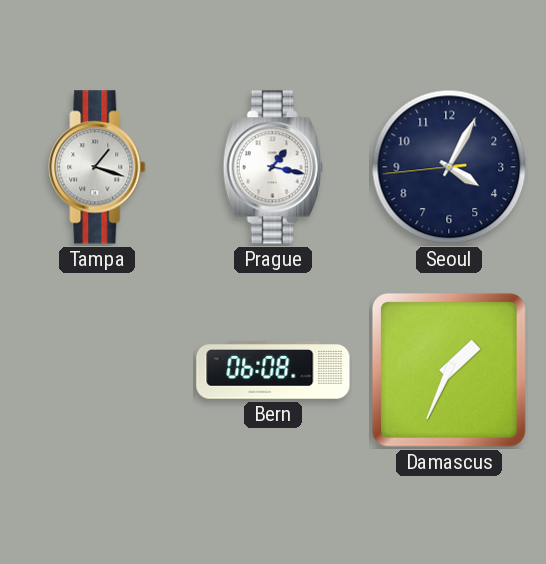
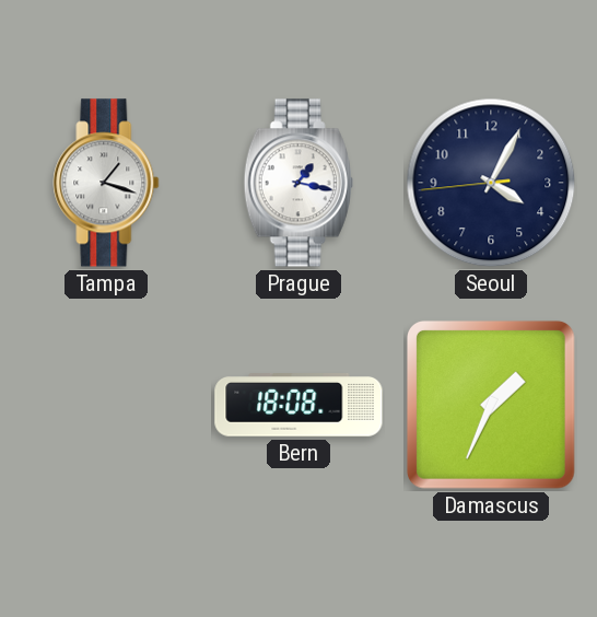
Bern: 06:08 -> 18:08
